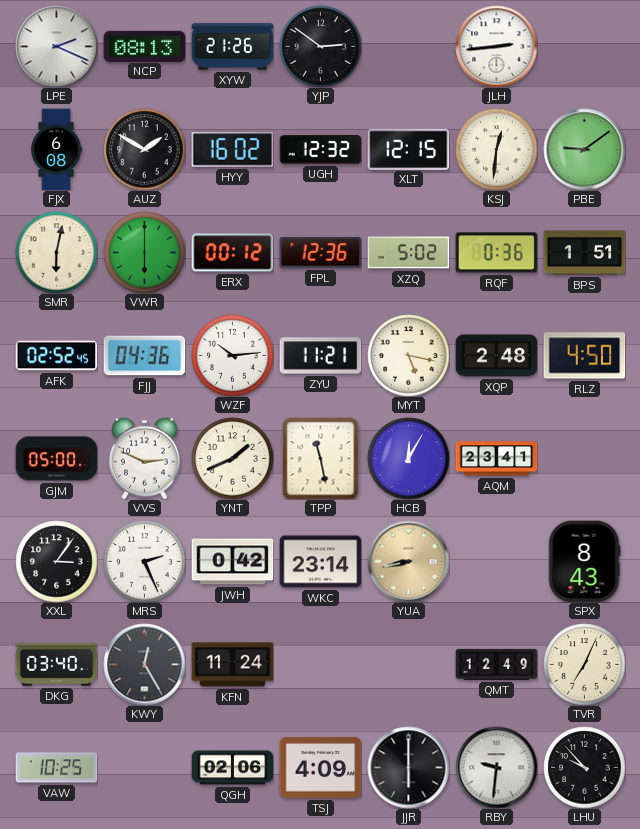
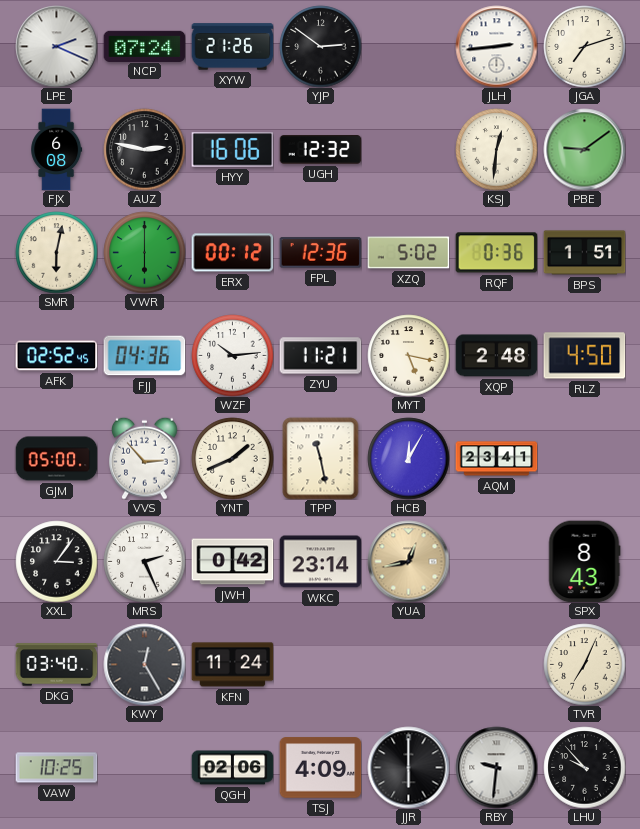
NCP: 08:13 -> 07:24
JGA: none -> 7:12
AUZ: 1:50 -> 2:47
HYY: 16:02 -> 16:06
XLT: 12:15 -> none
VVS: 2:49 -> 2:53
YUA: 8:43 -> 12:43
QMT: 12:49 -> none
